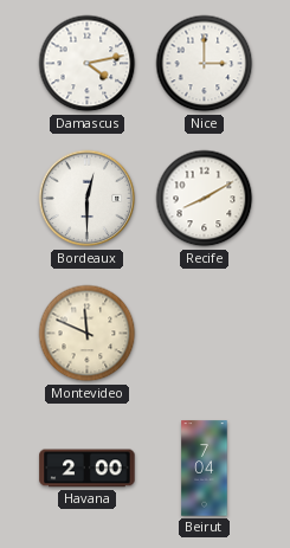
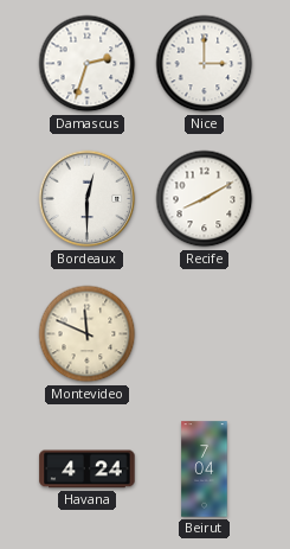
Damascus: 4:13 -> 2:33
Havana: 2:00 -> 4:24
